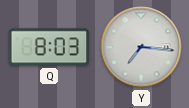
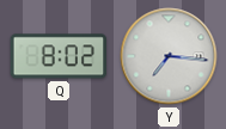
Q: 8:03 -> 8:02
